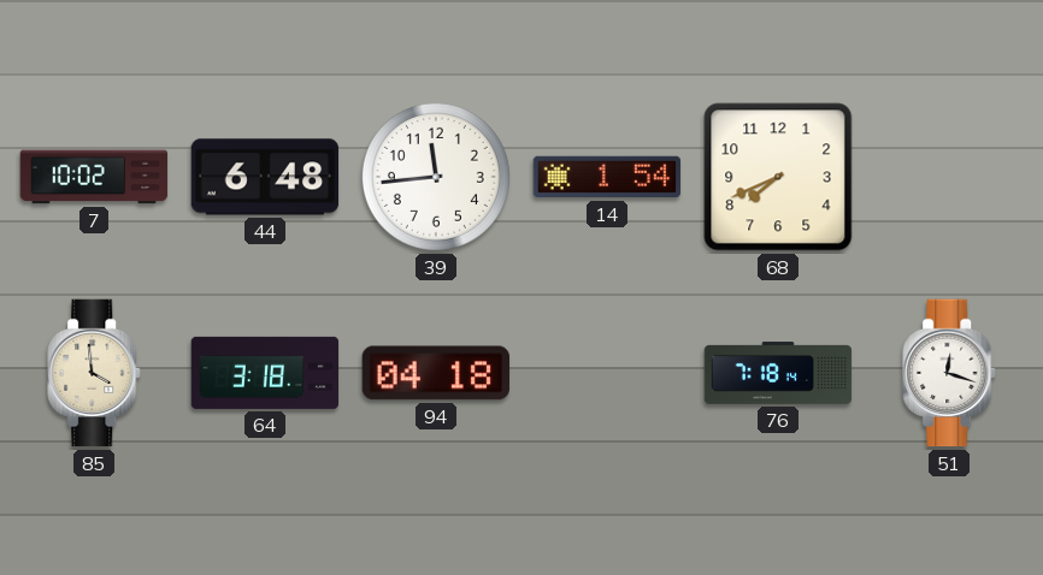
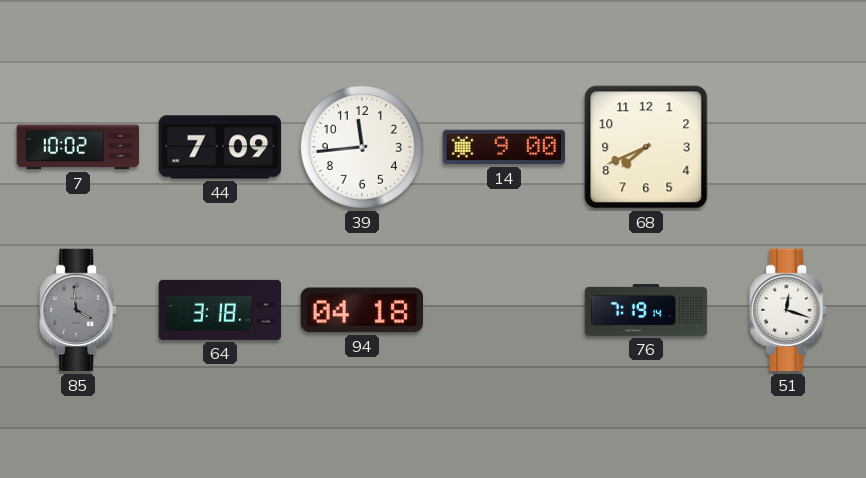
44: 6:48 -> 7:09
14: 1:54 -> 9:00
85 dial: cream -> grey
76: 7:18 -> 7:19
